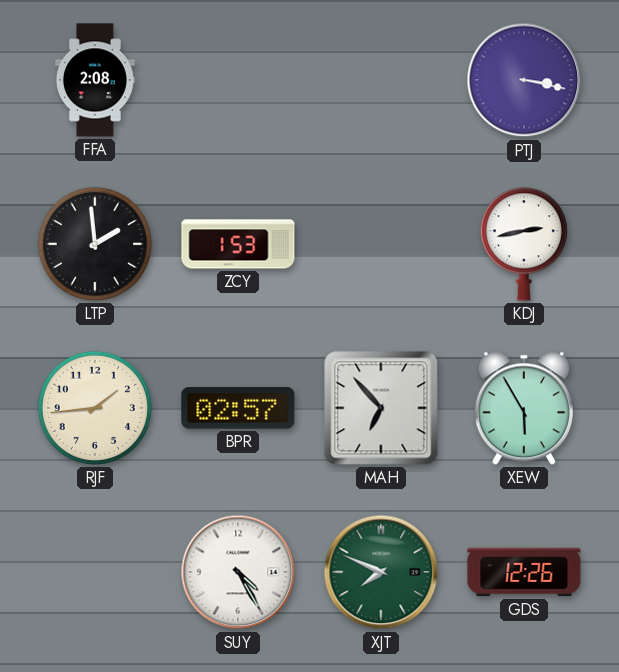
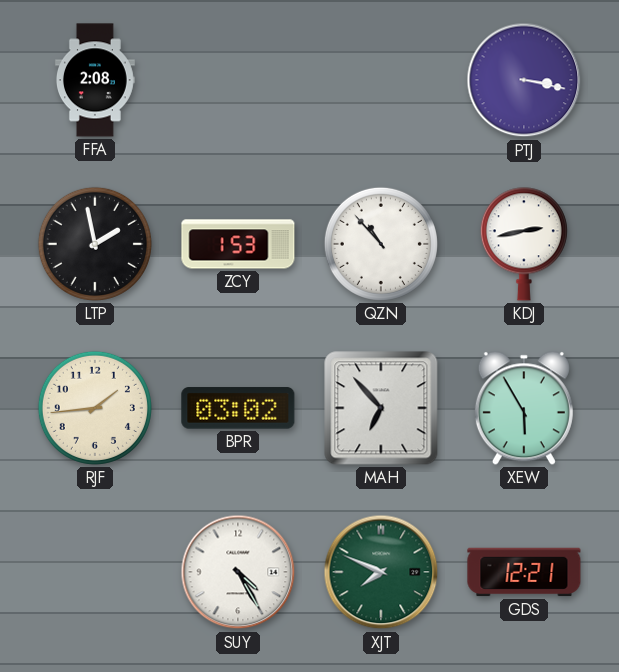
LTP: 1:59 -> 1:58
QZN: none -> 10:53
BPR: 02:57 -> 03:02
GDS: 12:26 -> 12:21
